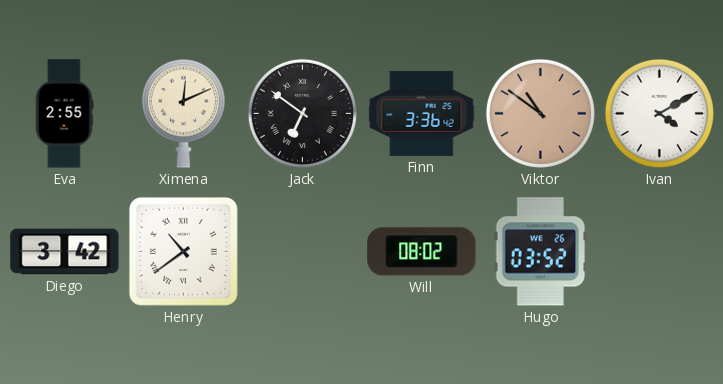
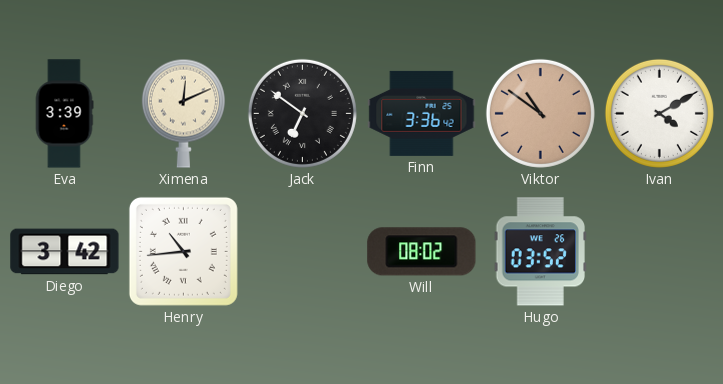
Eva: 2:55 -> 3:39
Henry: 10:39 -> 10:44
